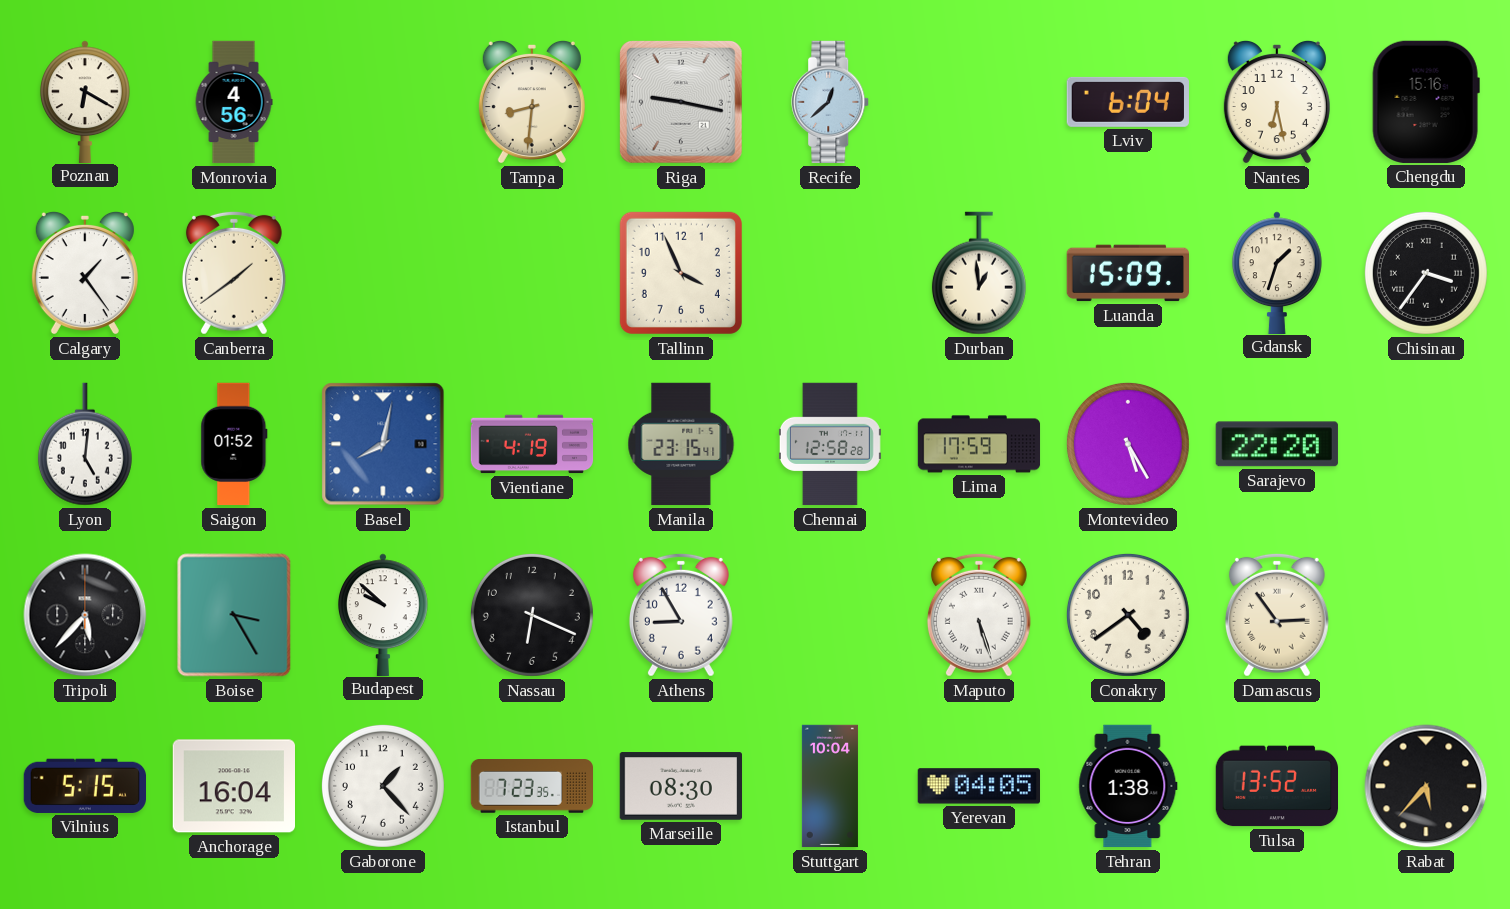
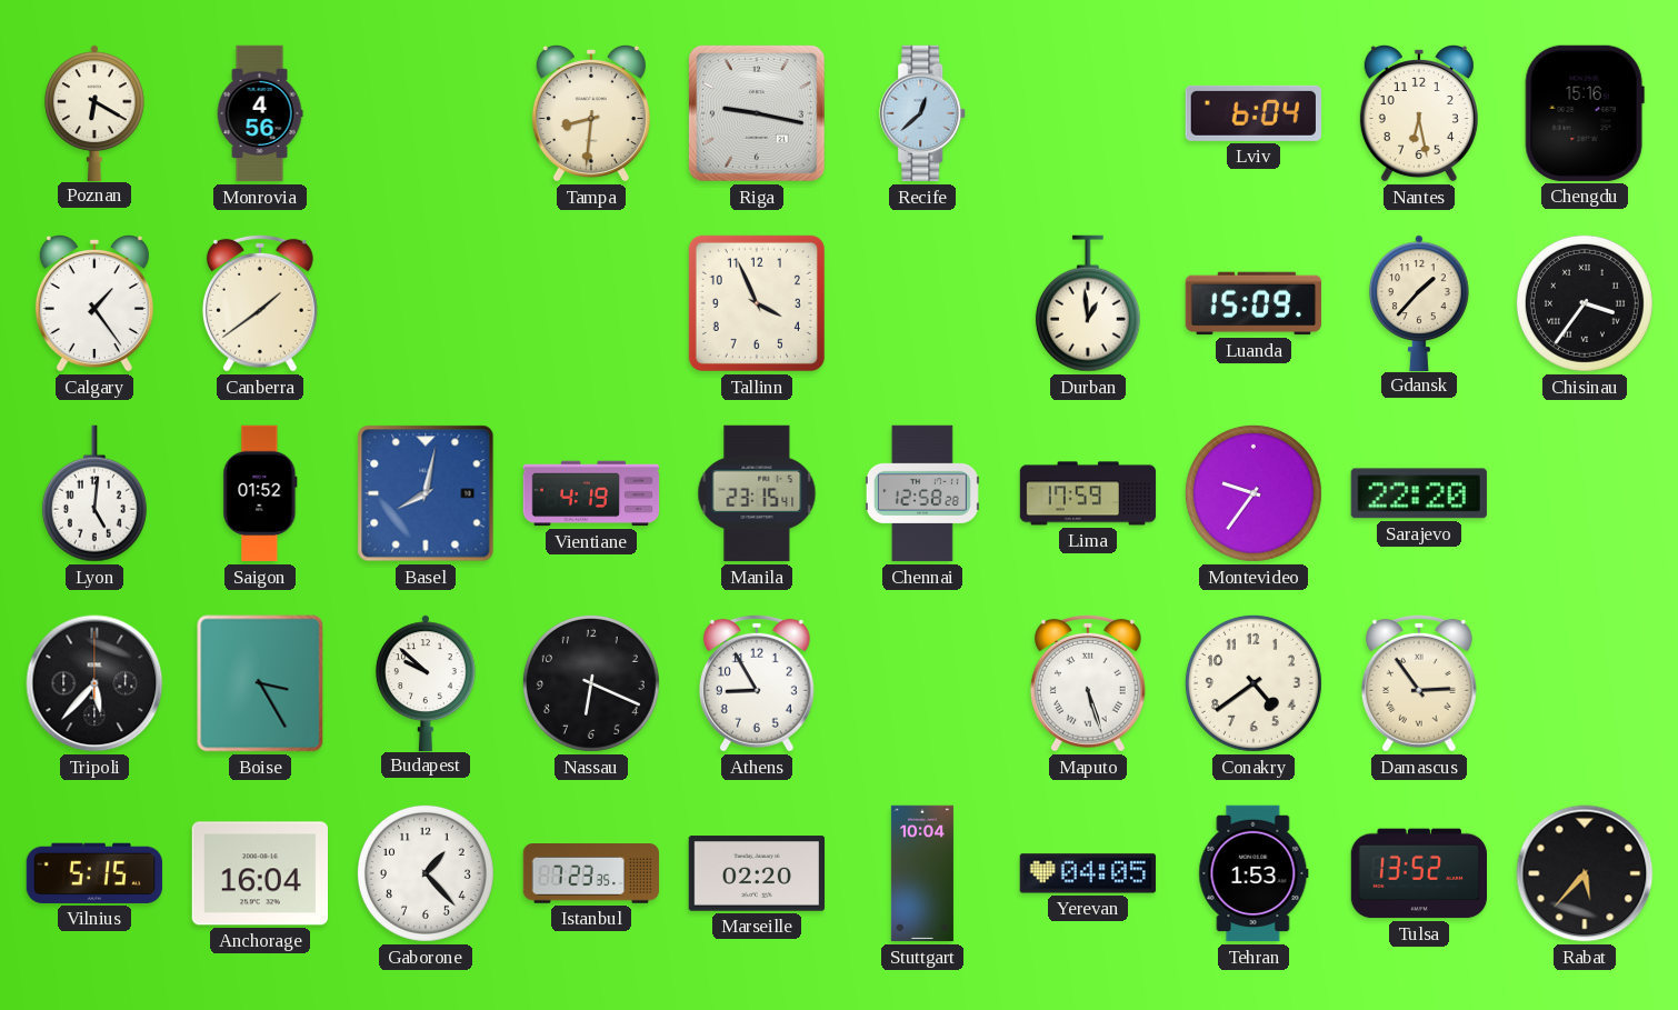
Gdansk: 1:33 -> 1:37
Montevideo: 5:25 -> 9:36
Marseille: 08:30 -> 02:20
Tehran: 1:38 -> 1:53
